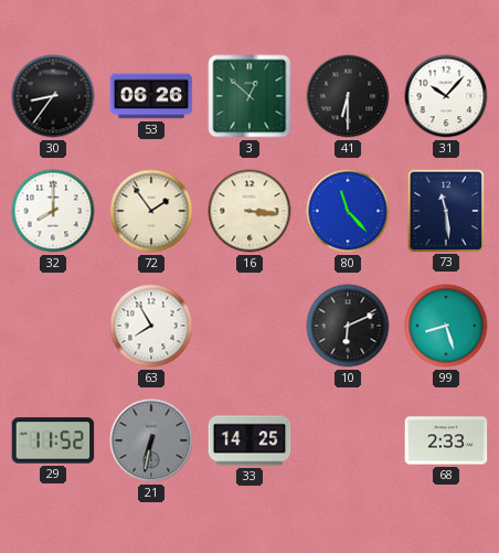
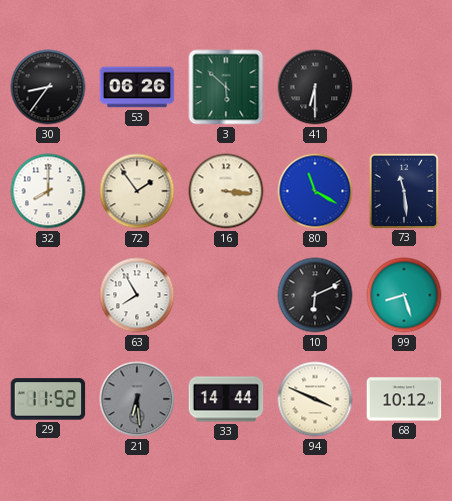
3: 12:52 -> 5:52
31: 10:07 -> none
80: 11:23 -> 11:20
21: 6:32 -> 6:29
33: 14:25 -> 14:44
94: none -> 3:49
68: 2:33 -> 10:12
